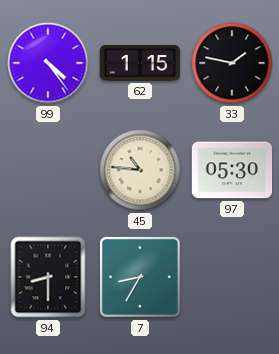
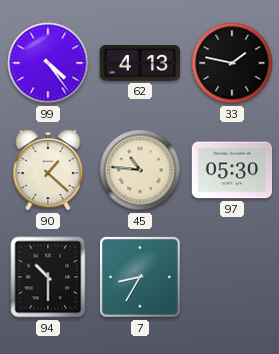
62: 1:15 -> 4:13
90: none -> 1:22
94: 8:30 -> 10:30
